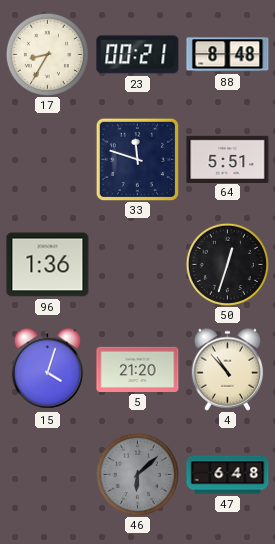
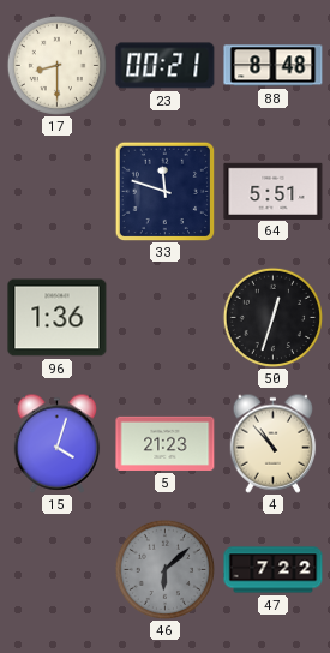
17: 8:35 -> 8:30
5: 21:20 -> 21:23
47: 6:48 -> 7:22
